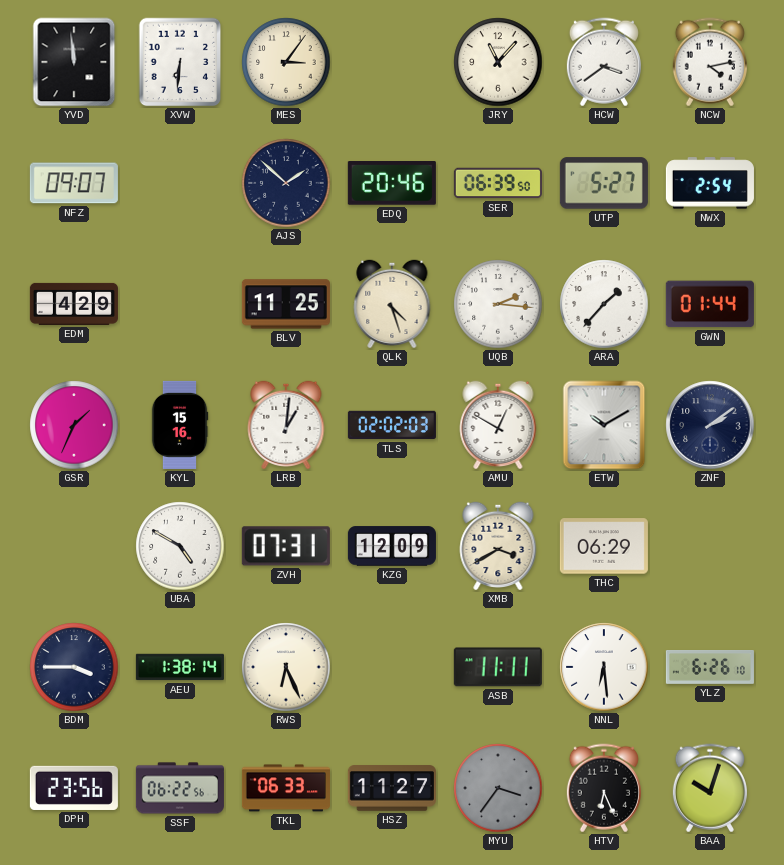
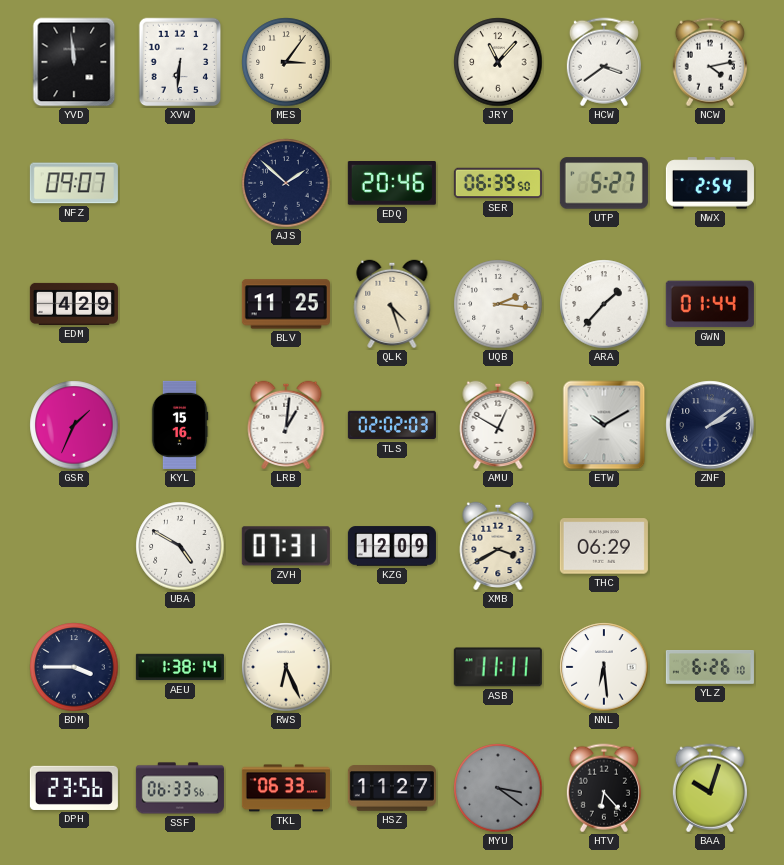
SSF: 06:22 -> 06:33
MYU: 3:36 -> 3:21
HTV: 6:26 -> 6:23
